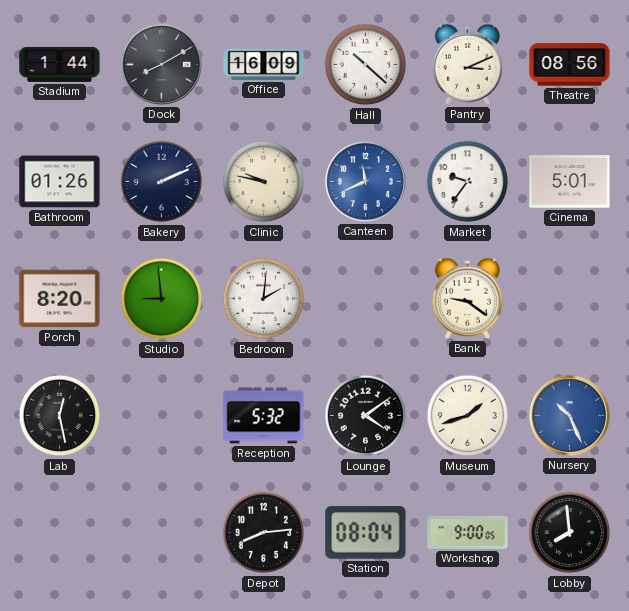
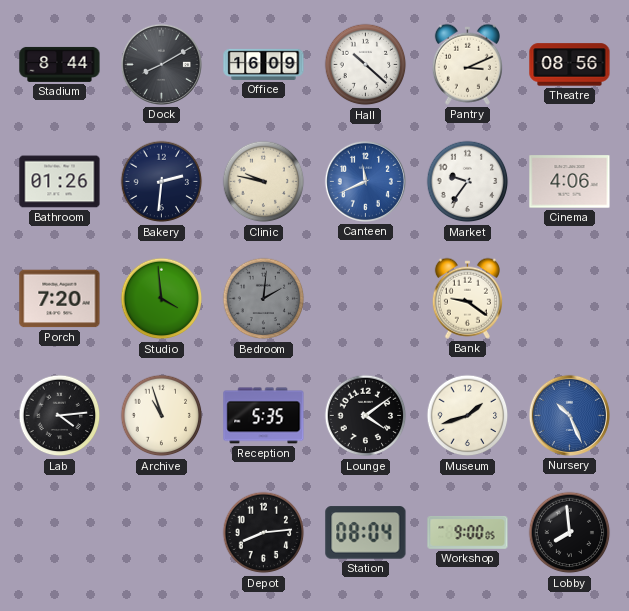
Stadium: 1:44 -> 8:44
Bakery: 2:11 -> 2:31
Cinema: 5:01 -> 4:06
Porch: 8:20 -> 7:20
Studio: 8:59 -> 3:59
Bedroom dial: white -> grey
Lab: 12:28 -> 4:14
Archive: none -> 10:57
Reception: 5:32 -> 5:35
